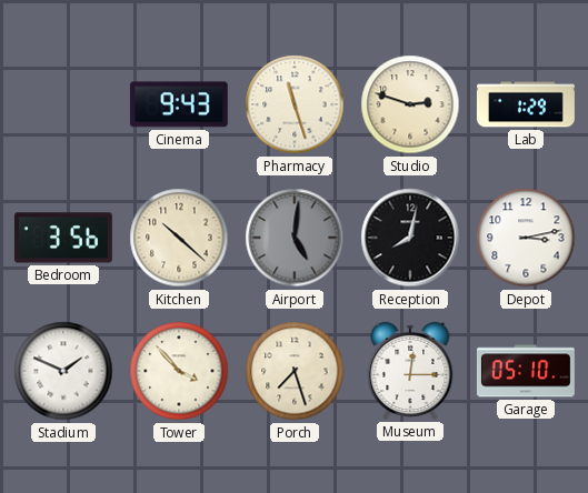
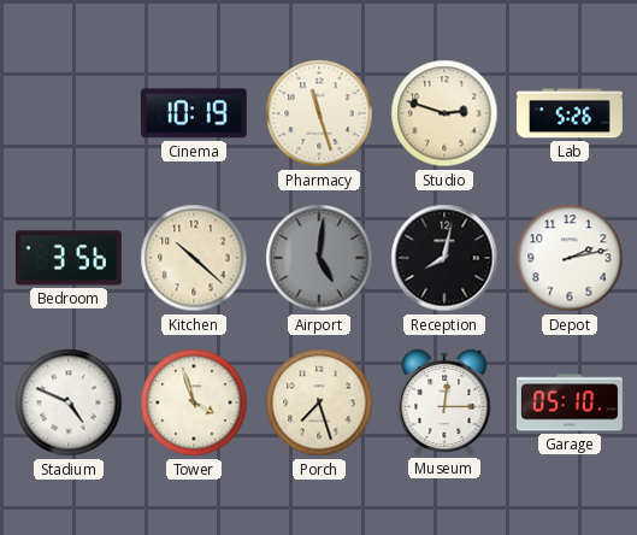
Cinema: 9:43 -> 10:19
Lab: 1:29 -> 5:26
Depot: 3:13 -> 2:13
Stadium: 1:49 -> 4:49
Tower: 3:53 -> 3:57
